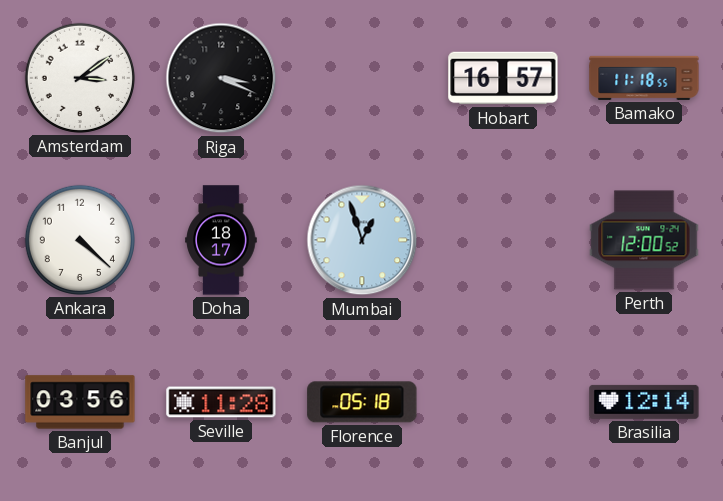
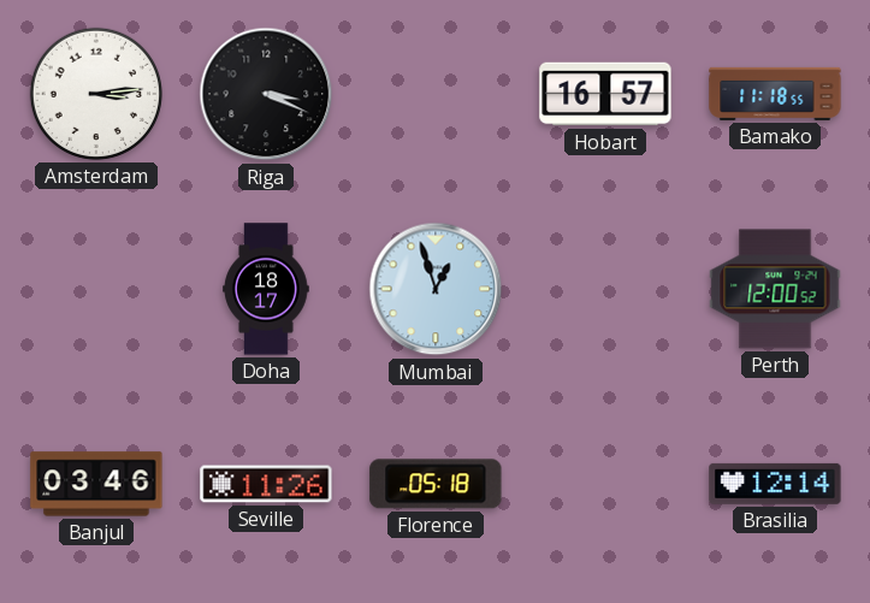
Amsterdam: 3:09 -> 3:14
Ankara: 4:22 -> none
Banjul: 03:56 -> 03:46
Seville: 11:28 -> 11:26
